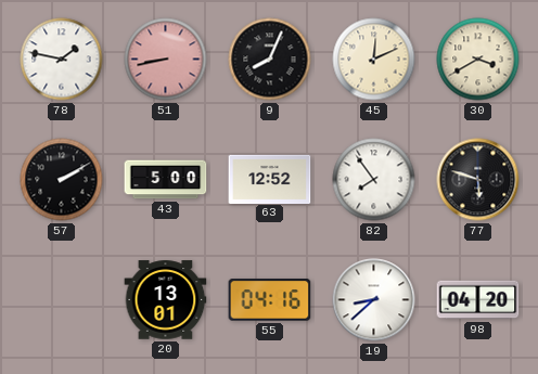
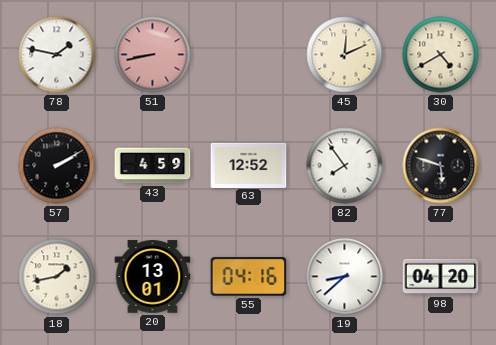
9: 8:04 -> none
30: 3:40 -> 4:40
43: 5:00 -> 4:59
18: none -> 1:43
